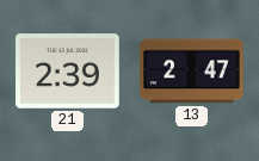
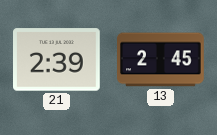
13: 2:47 -> 2:45
